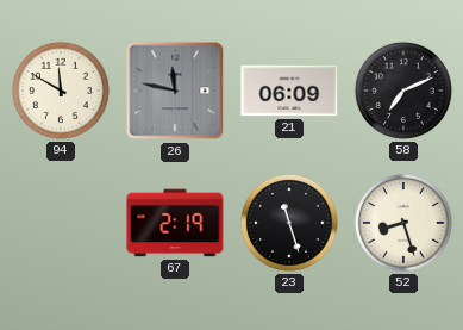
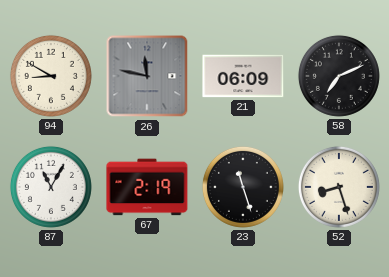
94: 11:50 -> 8:50
87: none -> 11:05
